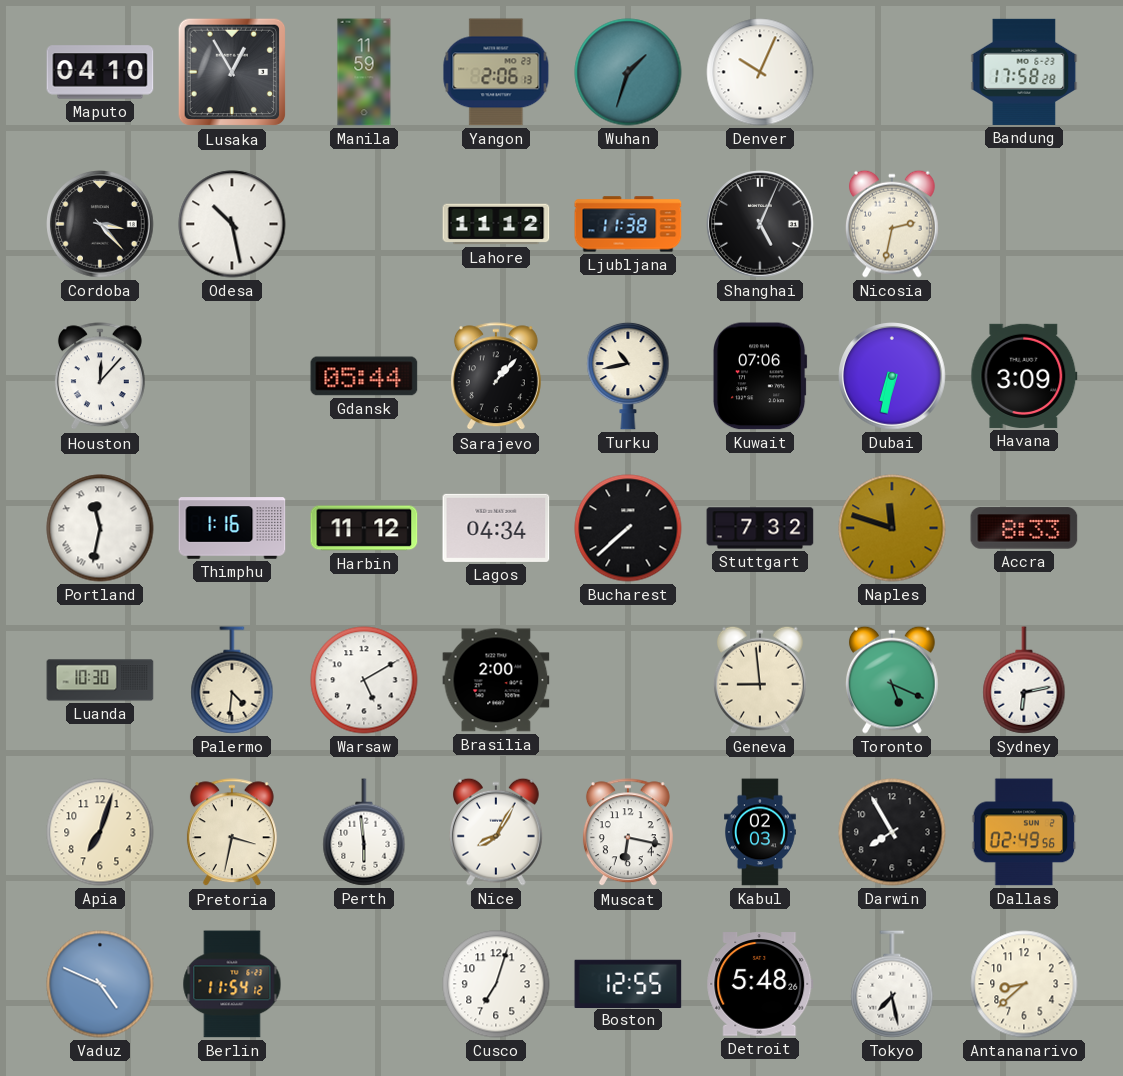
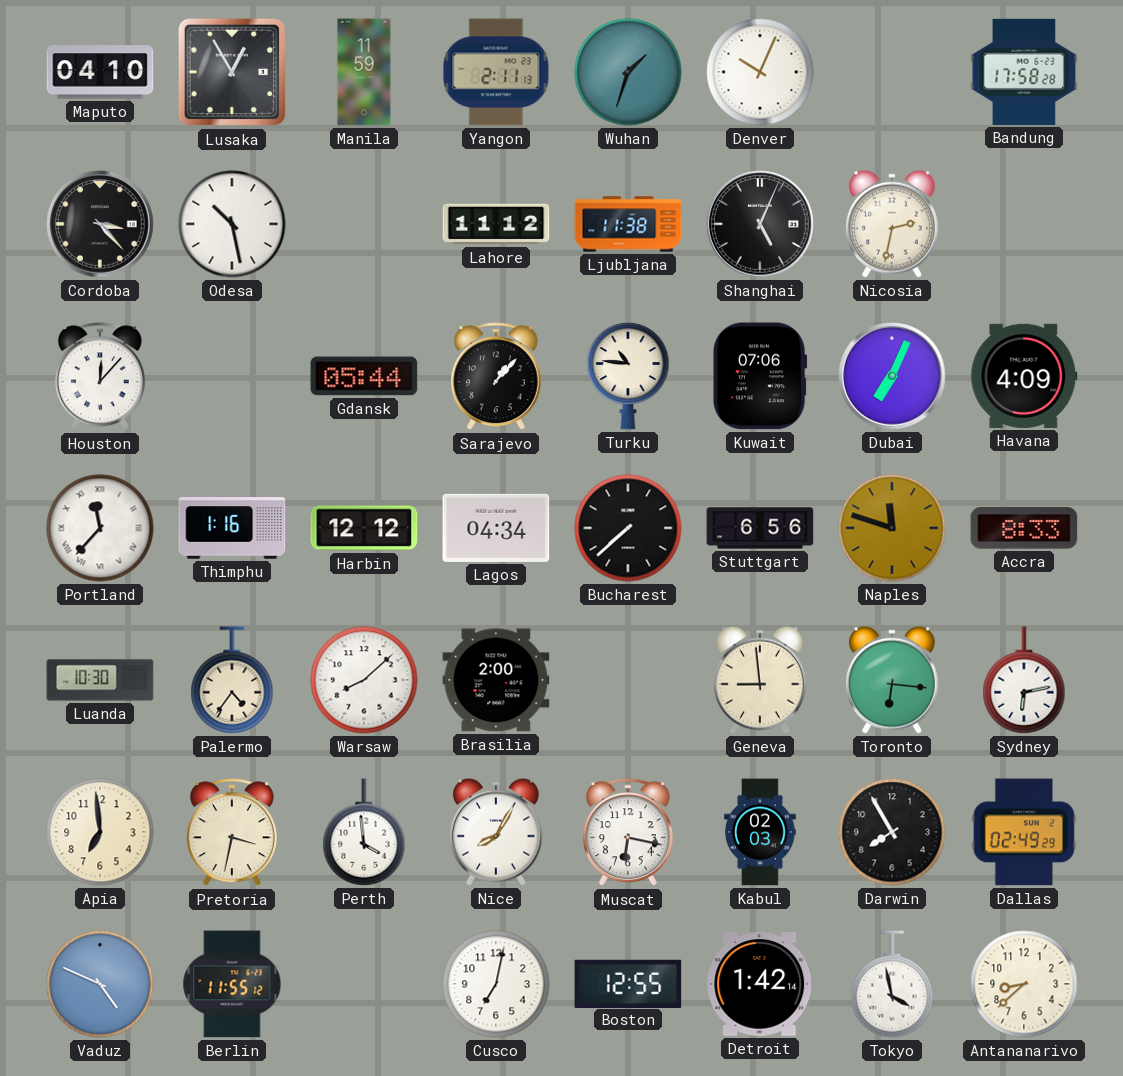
Yangon: 2:06 -> 2:11
Turku: 10:43 -> 10:46
Dubai: 6:32 -> 7:04
Havana: 3:09 -> 4:09
Portland: 11:32 -> 11:37
Harbin: 11:12 -> 12:12
Stuttgart: 7:32 -> 6:56
Palermo: 4:31 -> 4:36
Warsaw: 5:10 -> 8:08
Toronto: 5:19 -> 6:16
Apia: 7:03 -> 6:59
Perth: 5:59 -> 3:59
Dallas: 02:49:56 -> 02:49:29
Berlin: 11:54 -> 11:55
Cusco: 7:03 -> 7:02
Detroit: 5:48 -> 1:42
Tokyo: 7:28 -> 3:58
